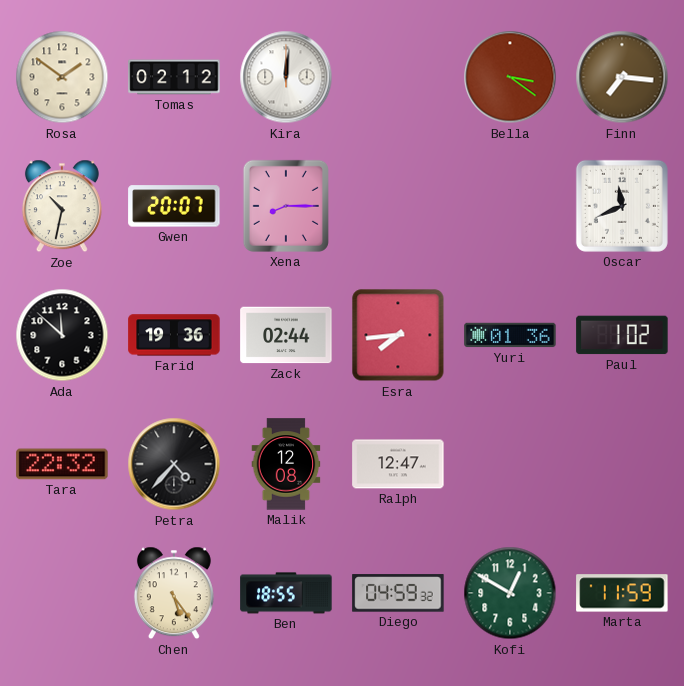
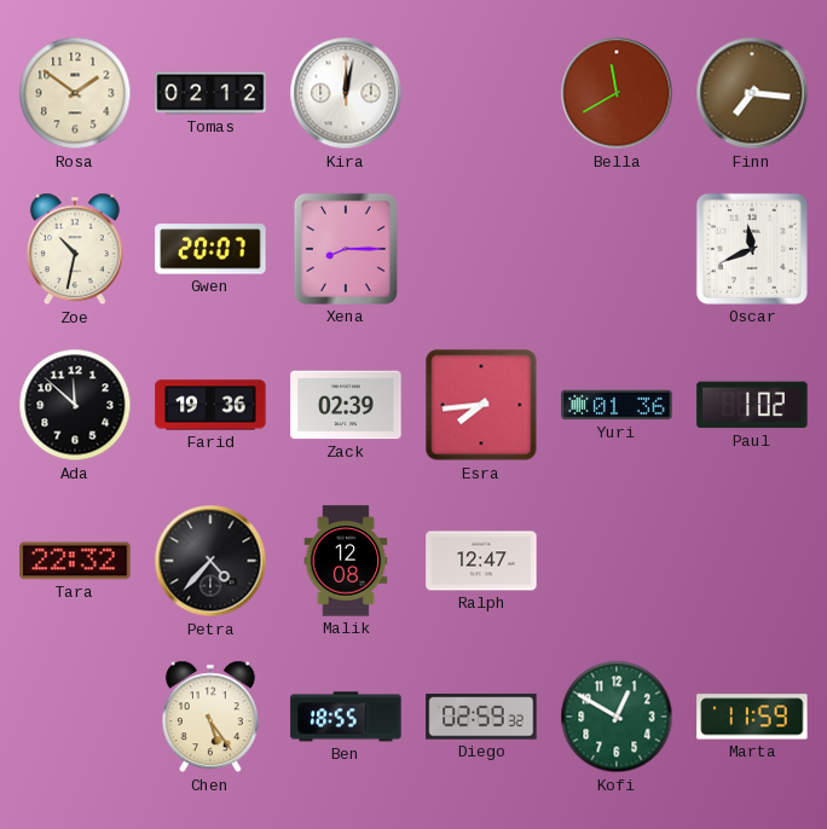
Kira: 12:01 -> 12:02
Bella: 3:21 -> 11:40
Zack: 02:44 -> 02:39
Diego: 04:59 -> 02:59
